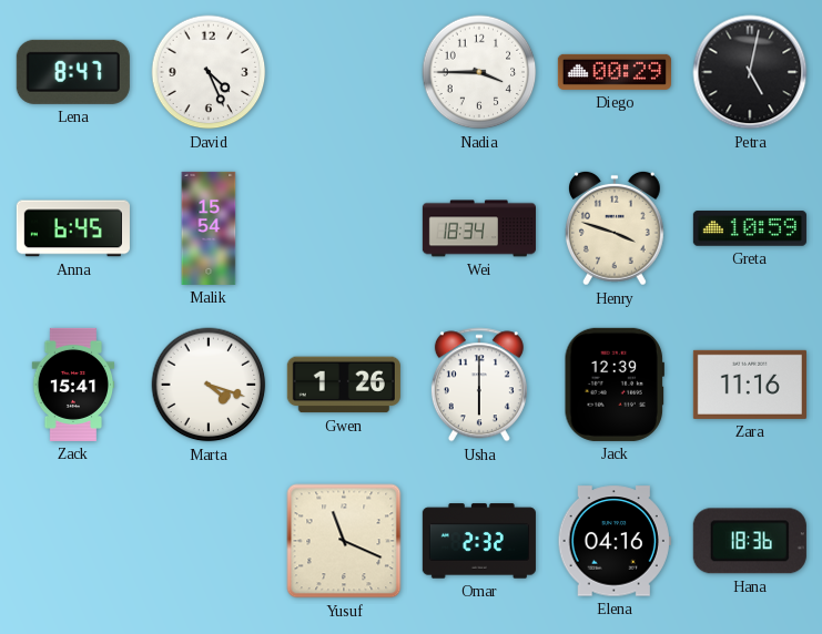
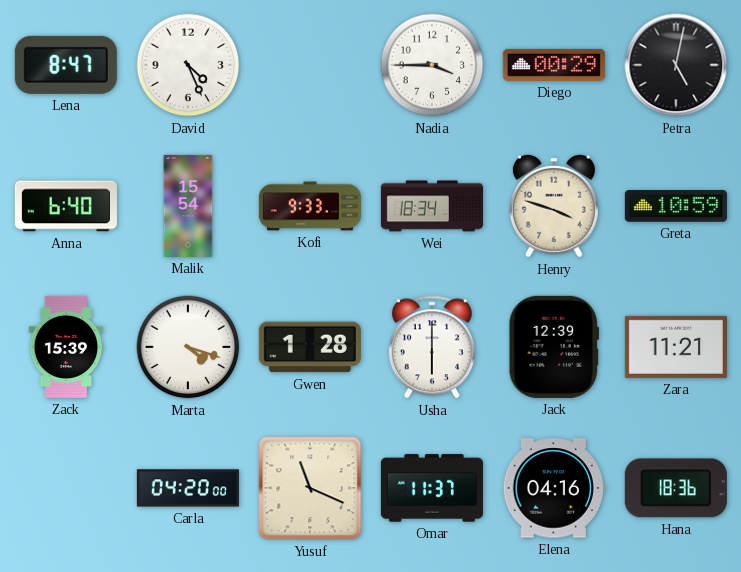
Anna: 6:45 -> 6:40
Kofi: none -> 9:33
Zack: 15:41 -> 15:39
Gwen: 1:26 -> 1:28
Zara: 11:16 -> 11:21
Carla: none -> 04:20
Omar: 2:32 -> 11:37
